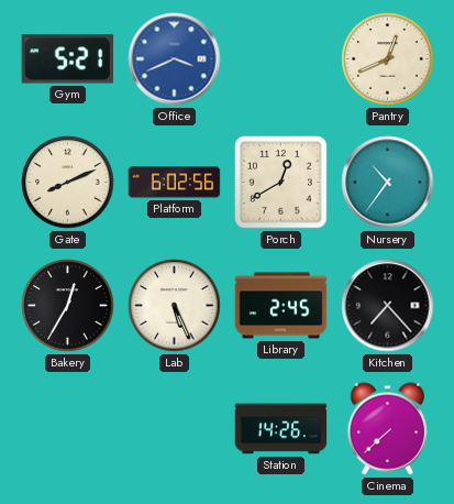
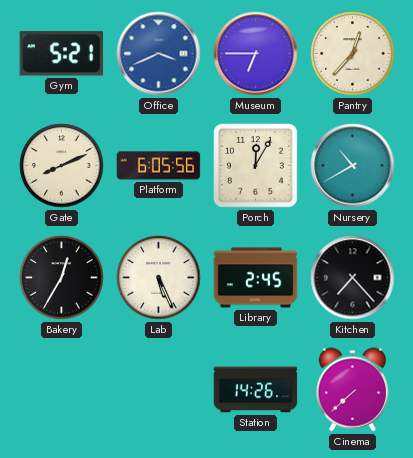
Museum: none -> 6:45
Pantry: 12:41 -> 12:37
Platform: 6:02 -> 6:05
Porch: 12:40 -> 12:05
Nursery: 10:36 -> 10:40
